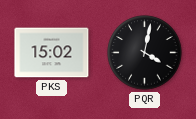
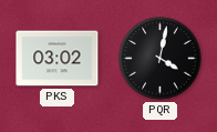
PKS: 15:02 -> 03:02
